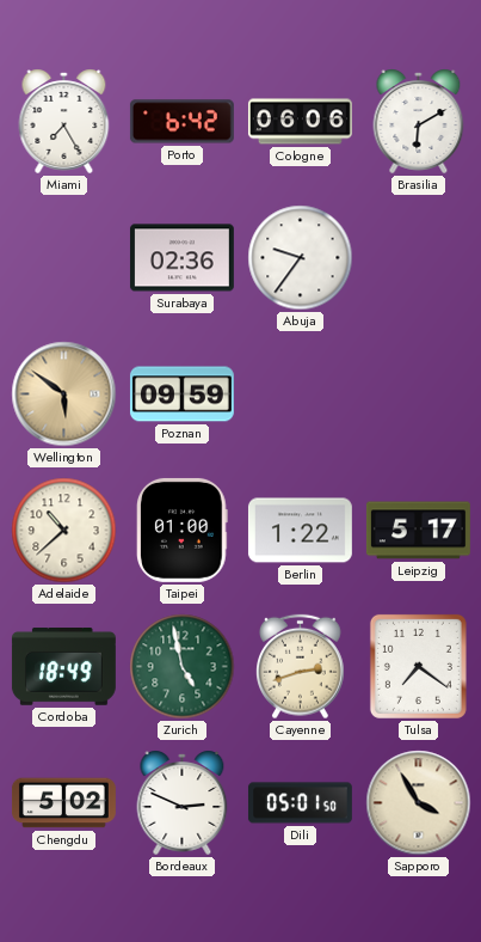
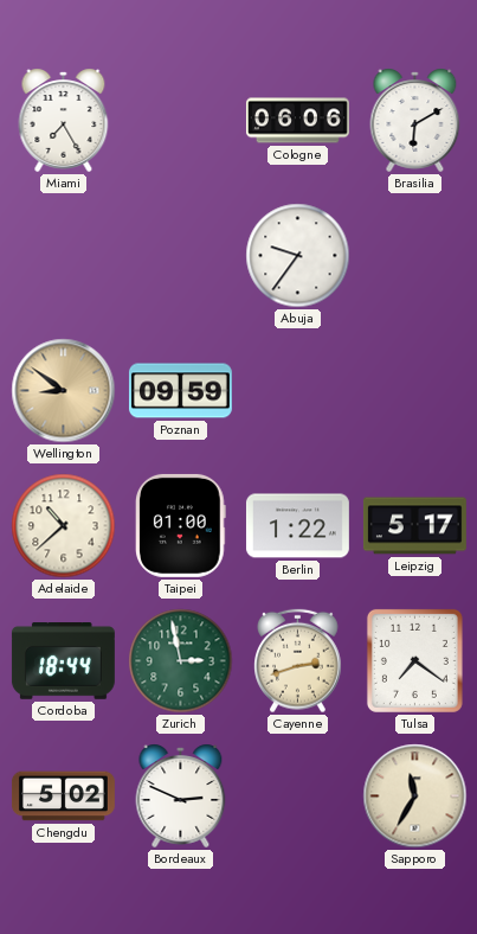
Porto: 6:42 -> none
Surabaya: 02:36 -> none
Wellington: 5:51 -> 8:51
Cordoba: 18:49 -> 18:44
Zurich: 4:58 -> 2:58
Dili: 05:01 -> none
Sapporo: 3:55 -> 11:35
